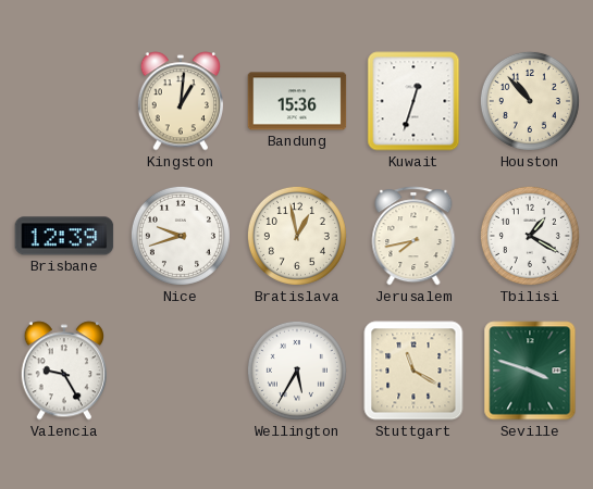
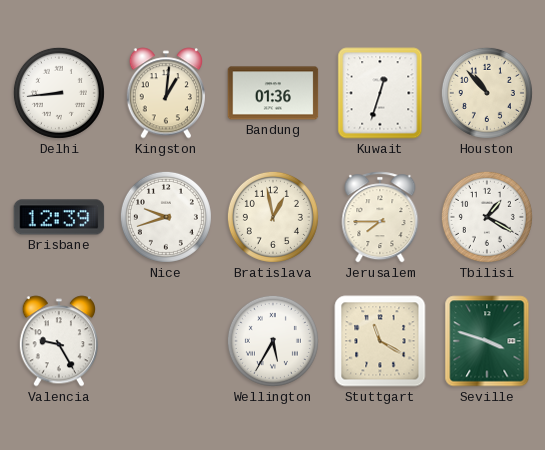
Delhi: none -> 8:44
Bandung: 15:36 -> 01:36
Jerusalem: 7:43 -> 7:45
